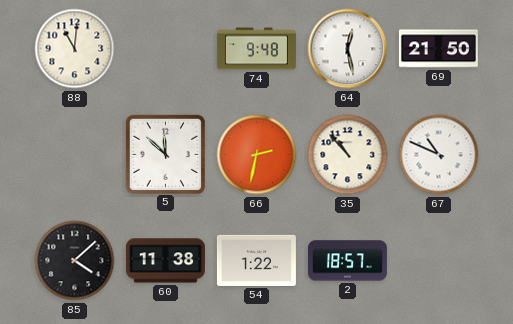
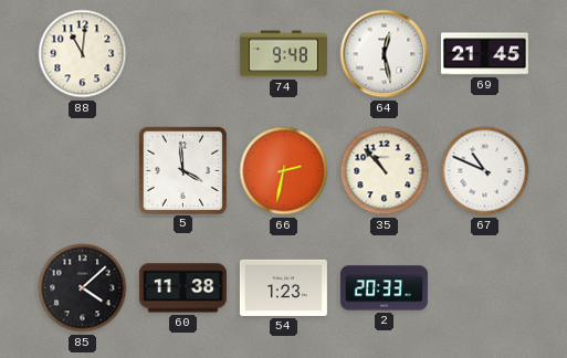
69: 21:50 -> 21:45
5: 11:52 -> 3:59
54: 1:22 -> 1:23
2: 18:57 -> 20:33
